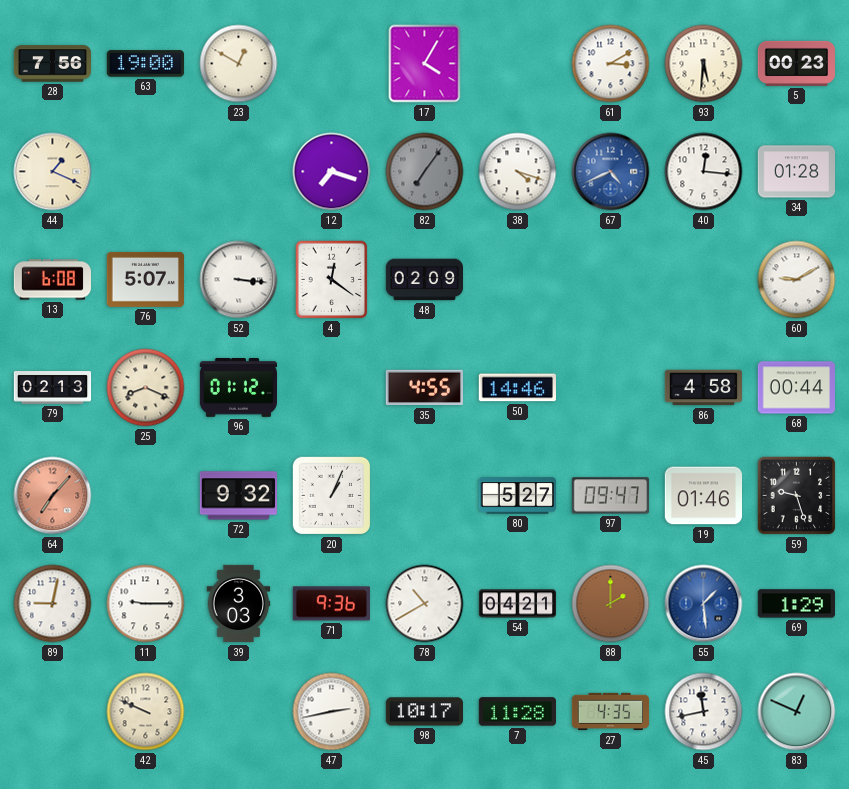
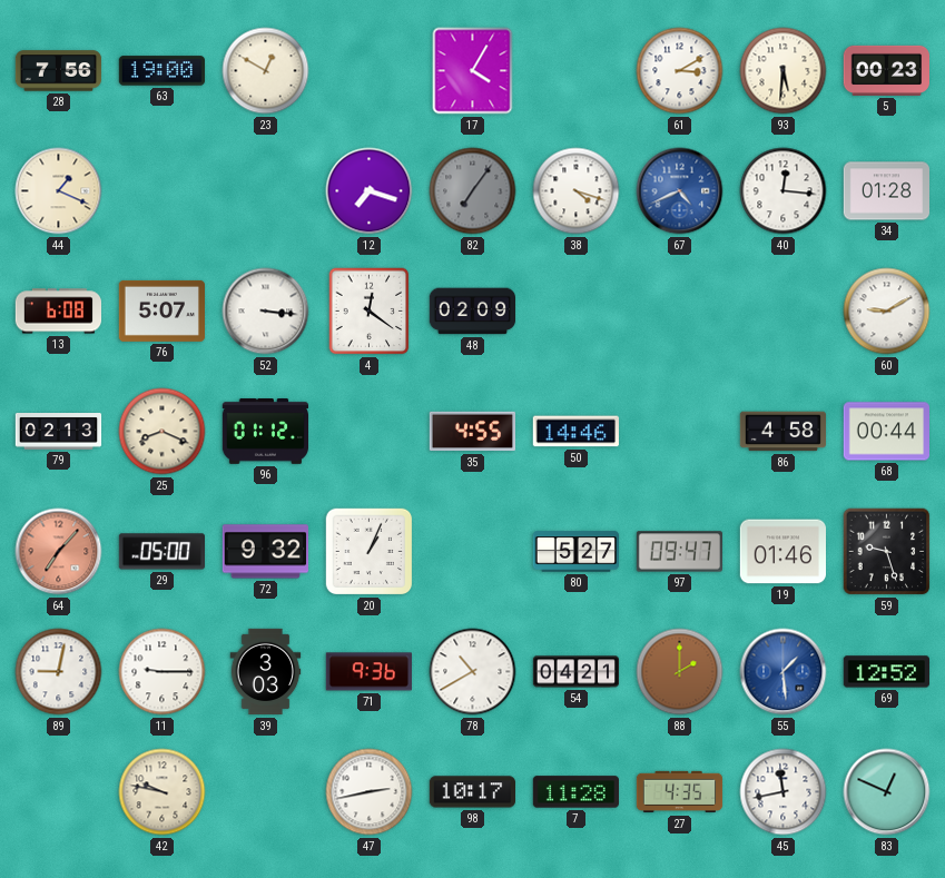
29: none -> 05:00
69: 1:29 -> 12:52
42: 9:49 -> 9:47
